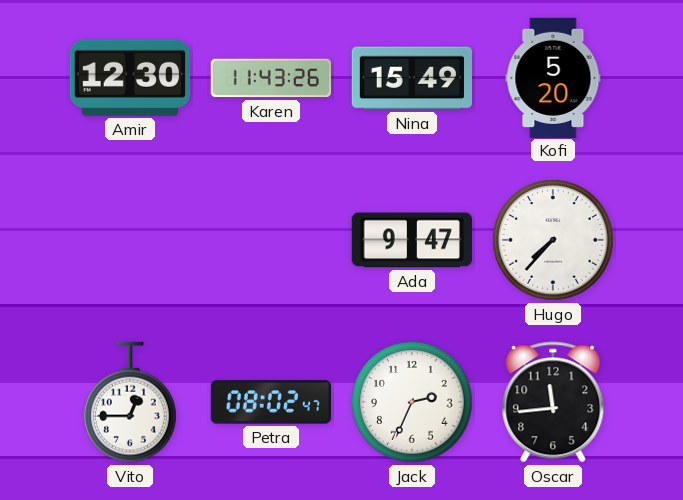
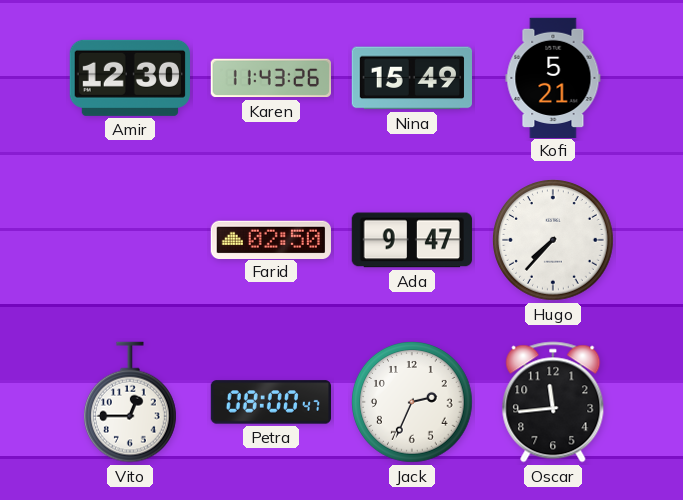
Kofi: 5:20 -> 5:21
Farid: none -> 02:50
Petra: 08:02 -> 08:00
